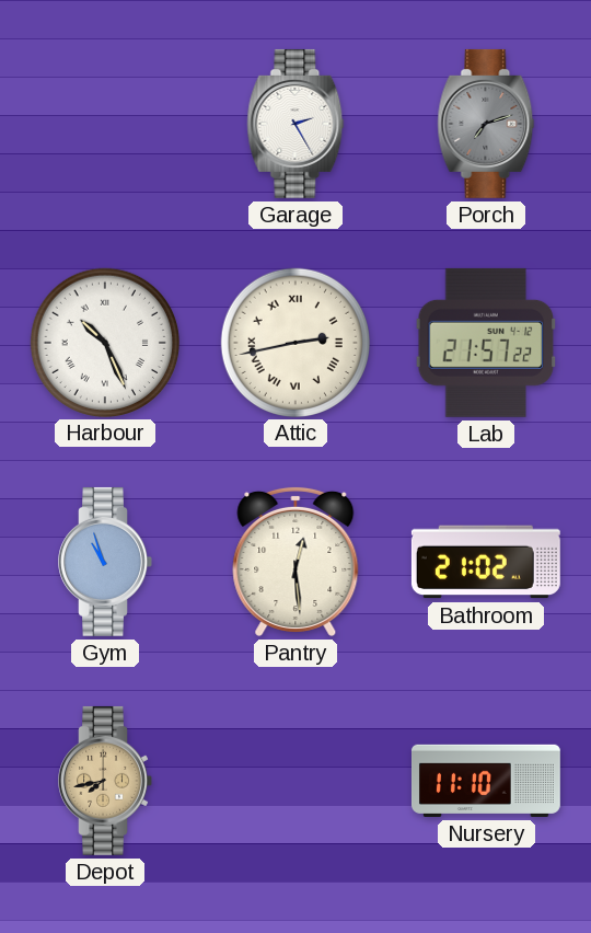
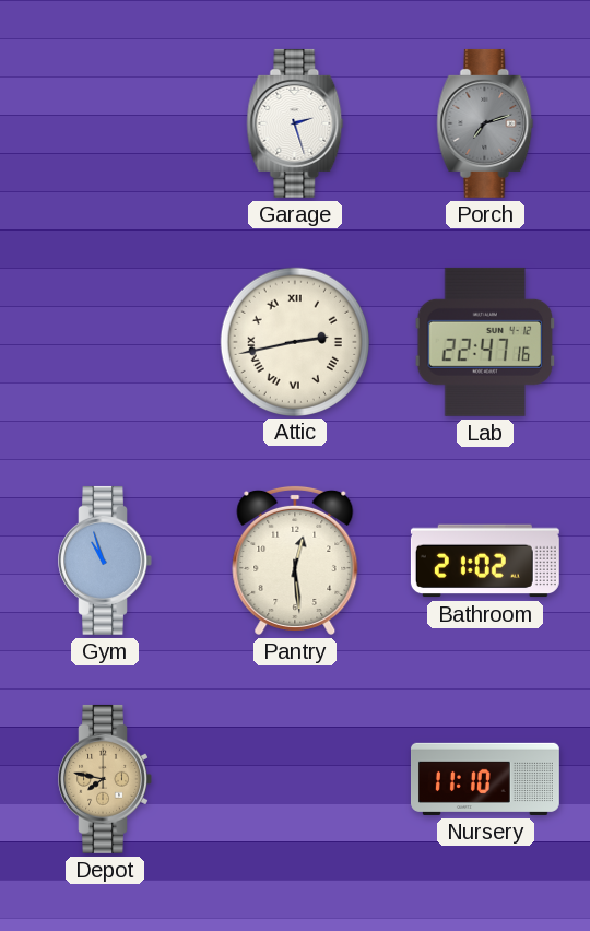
Garage: 2:25 -> 2:27
Harbour: 10:26 -> none
Lab: 21:57 -> 22:47
Depot: 7:43 -> 7:47
